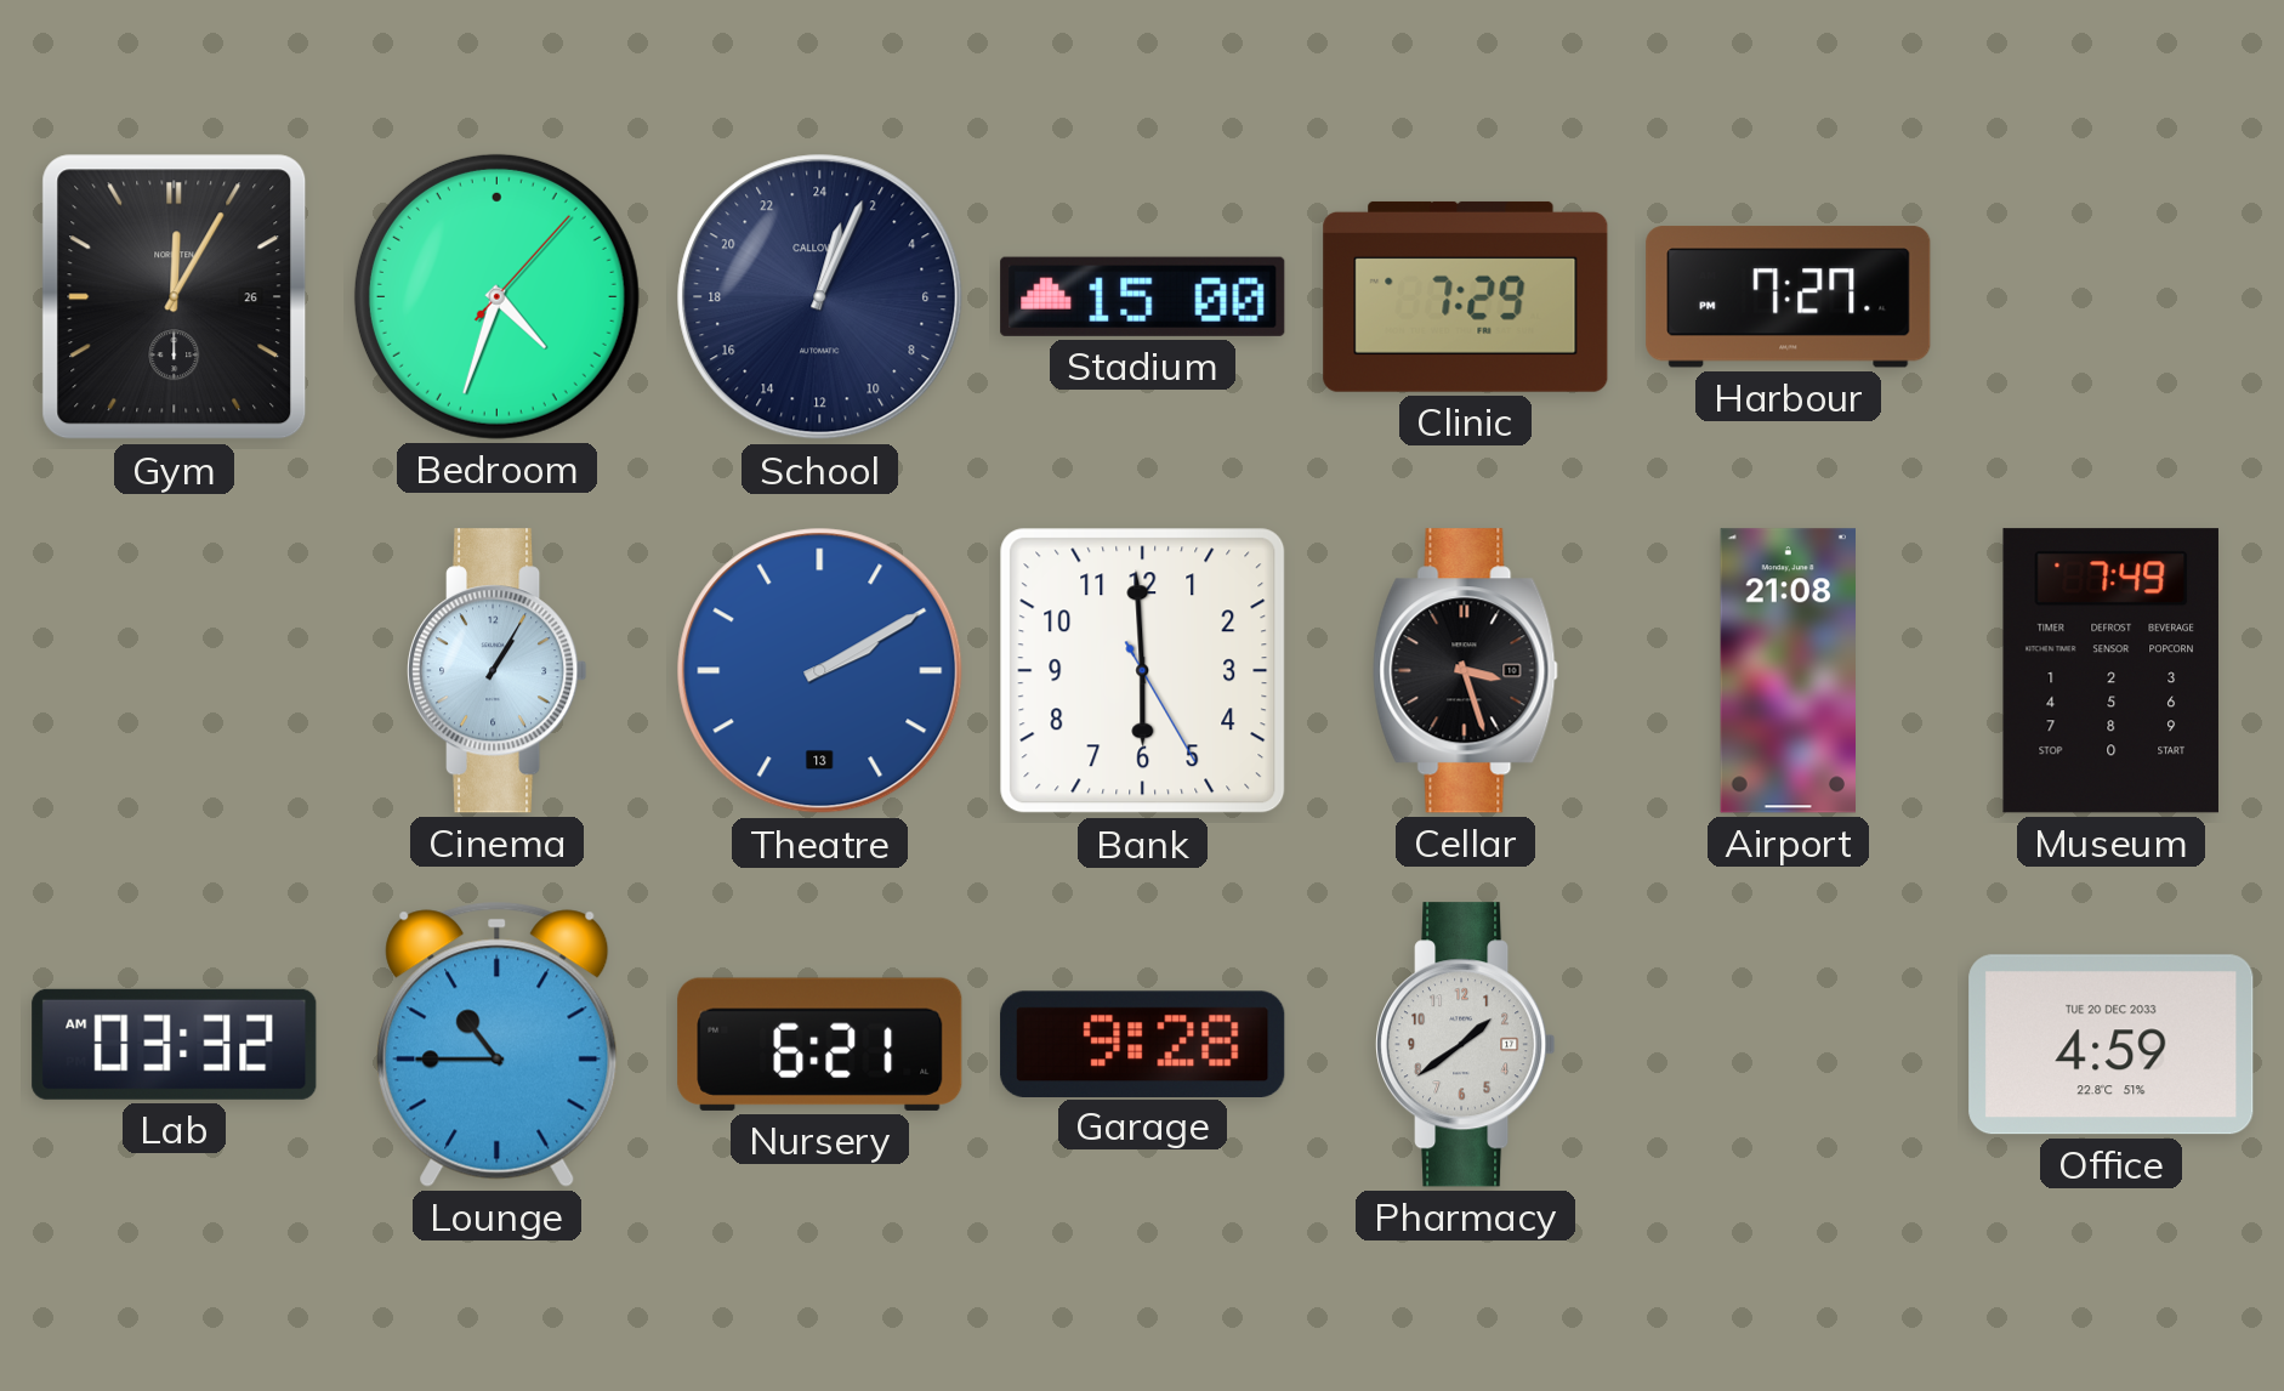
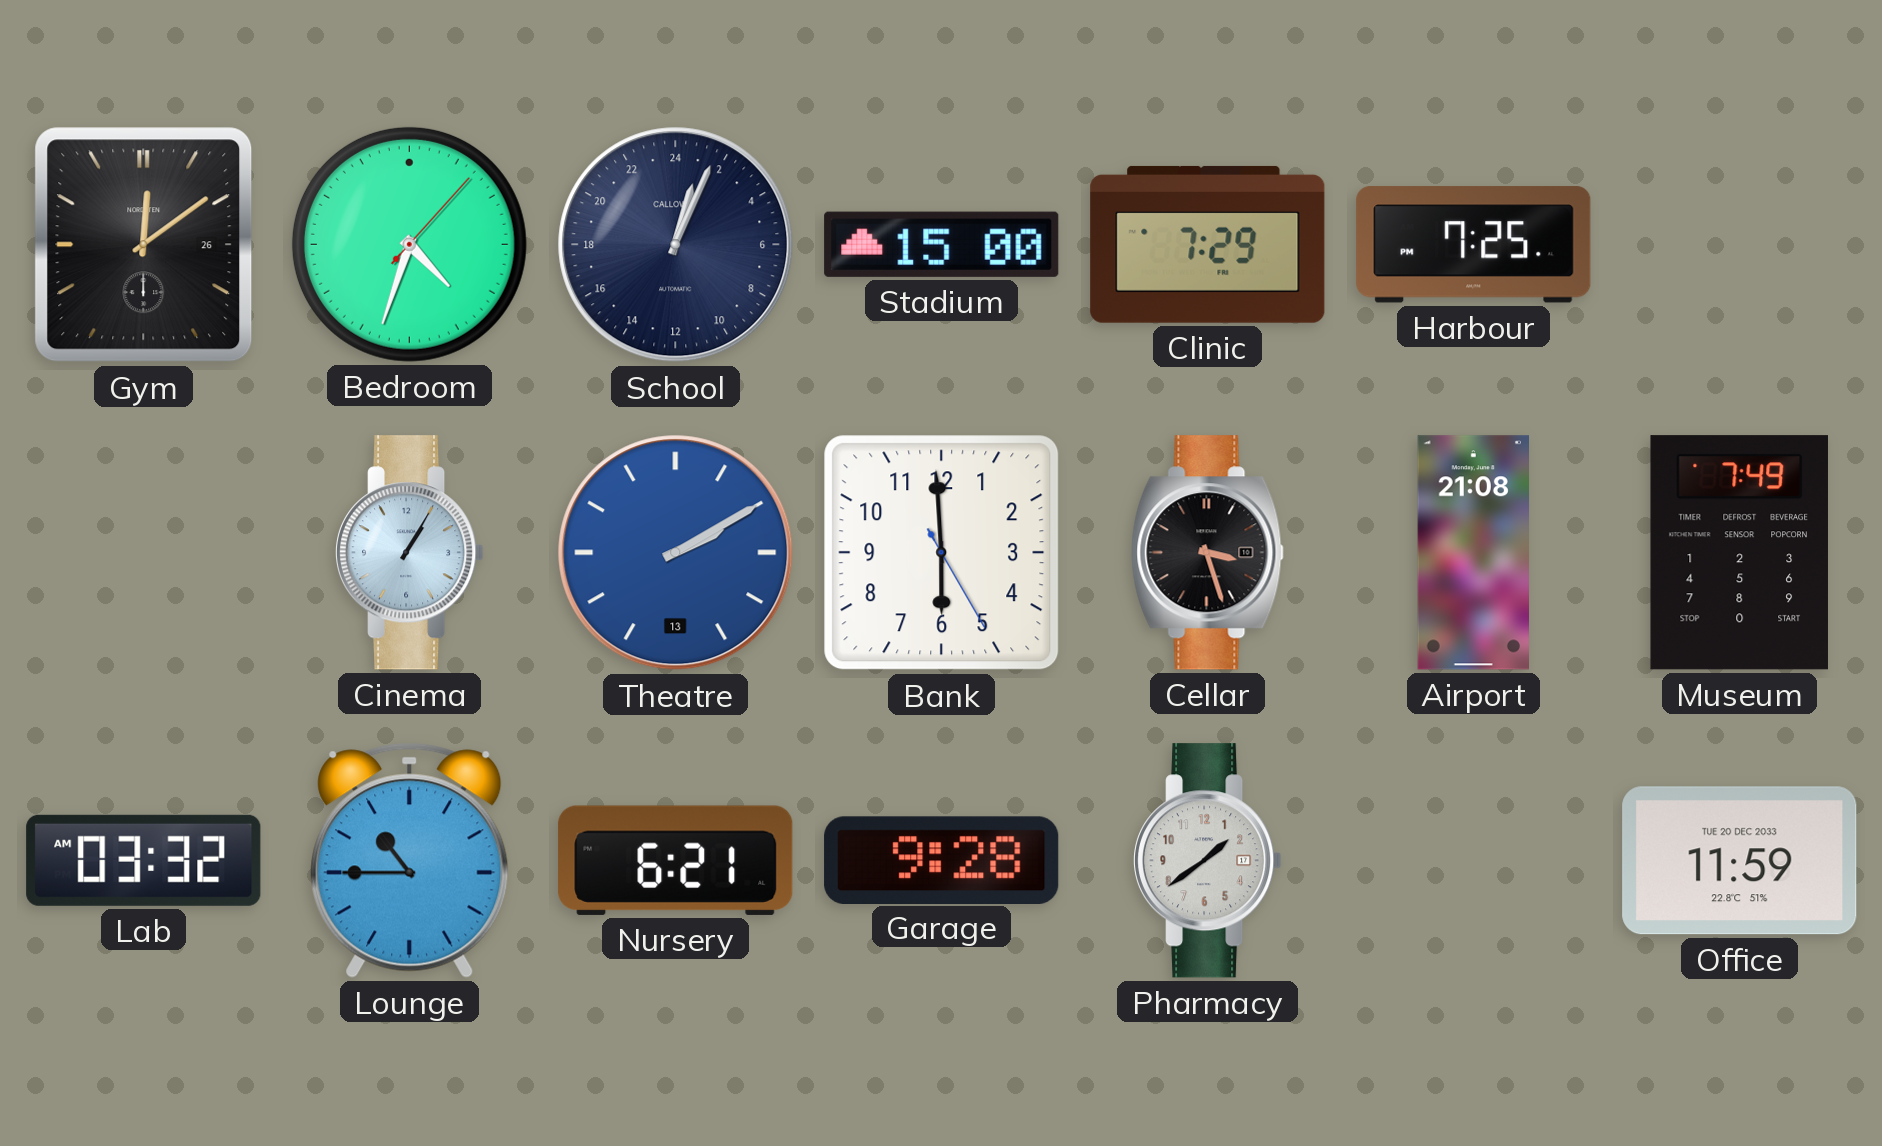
Gym: 12:05 -> 12:09
Harbour: 7:27 -> 7:25
Office: 4:59 -> 11:59
